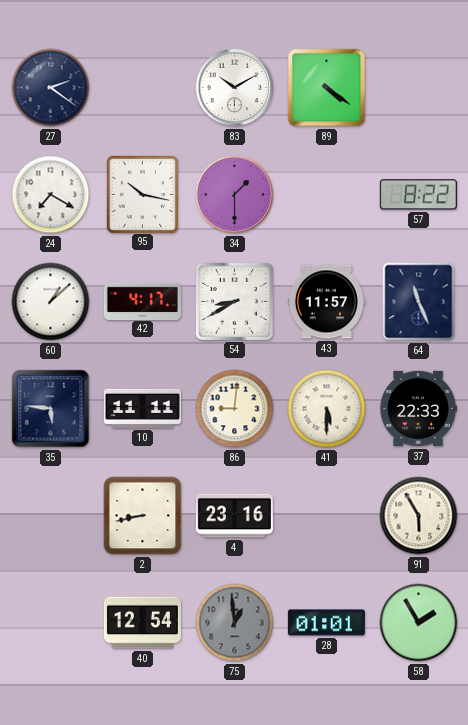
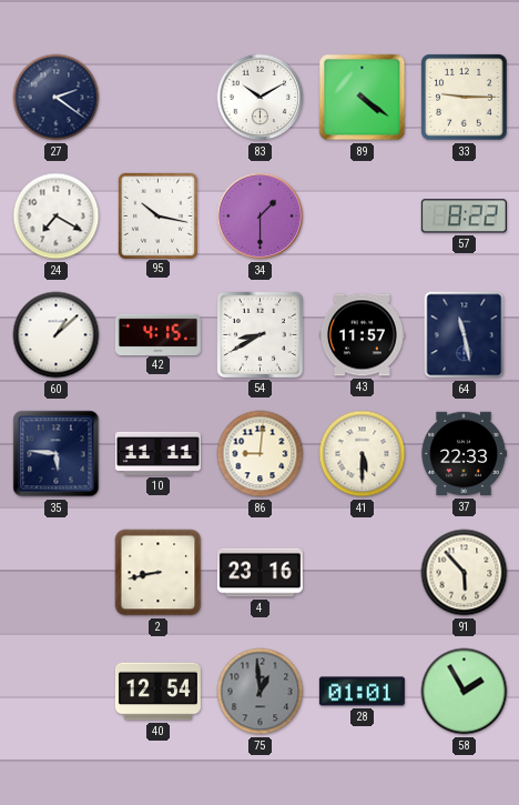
33: none -> 9:15
42: 4:17 -> 4:15
64: 11:26 -> 11:28
91: 5:55 -> 5:53
